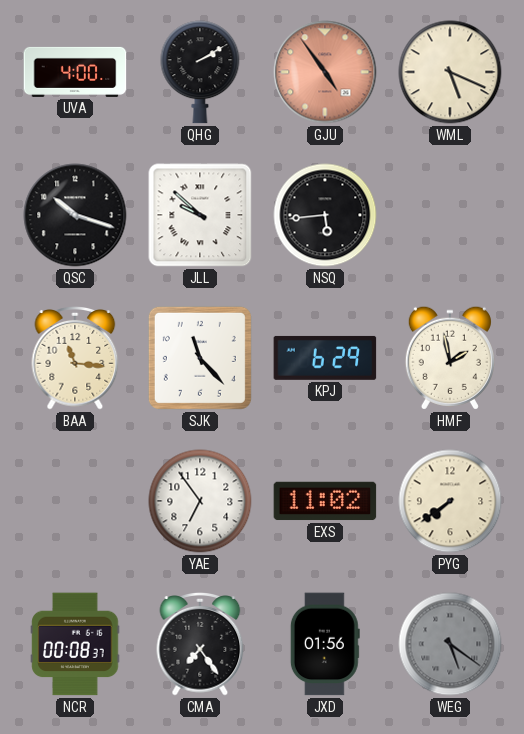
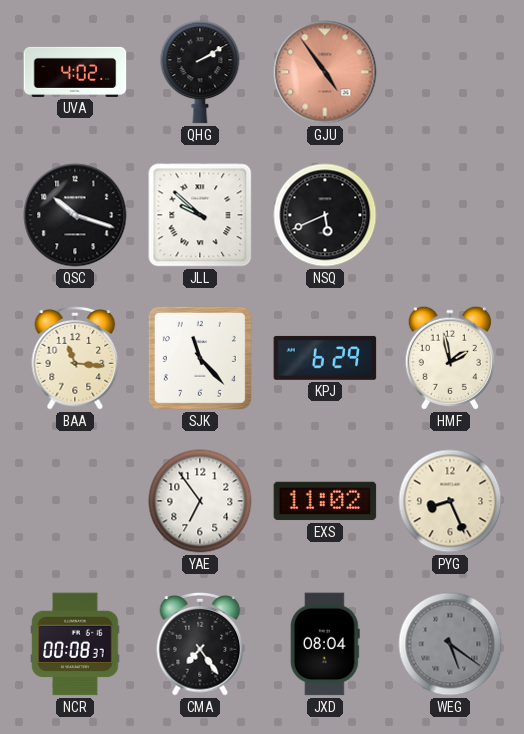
UVA: 4:00 -> 4:02
WML: 5:19 -> none
NSQ: 5:44 -> 5:41
PYG: 7:39 -> 8:26
JXD: 01:56 -> 08:04
